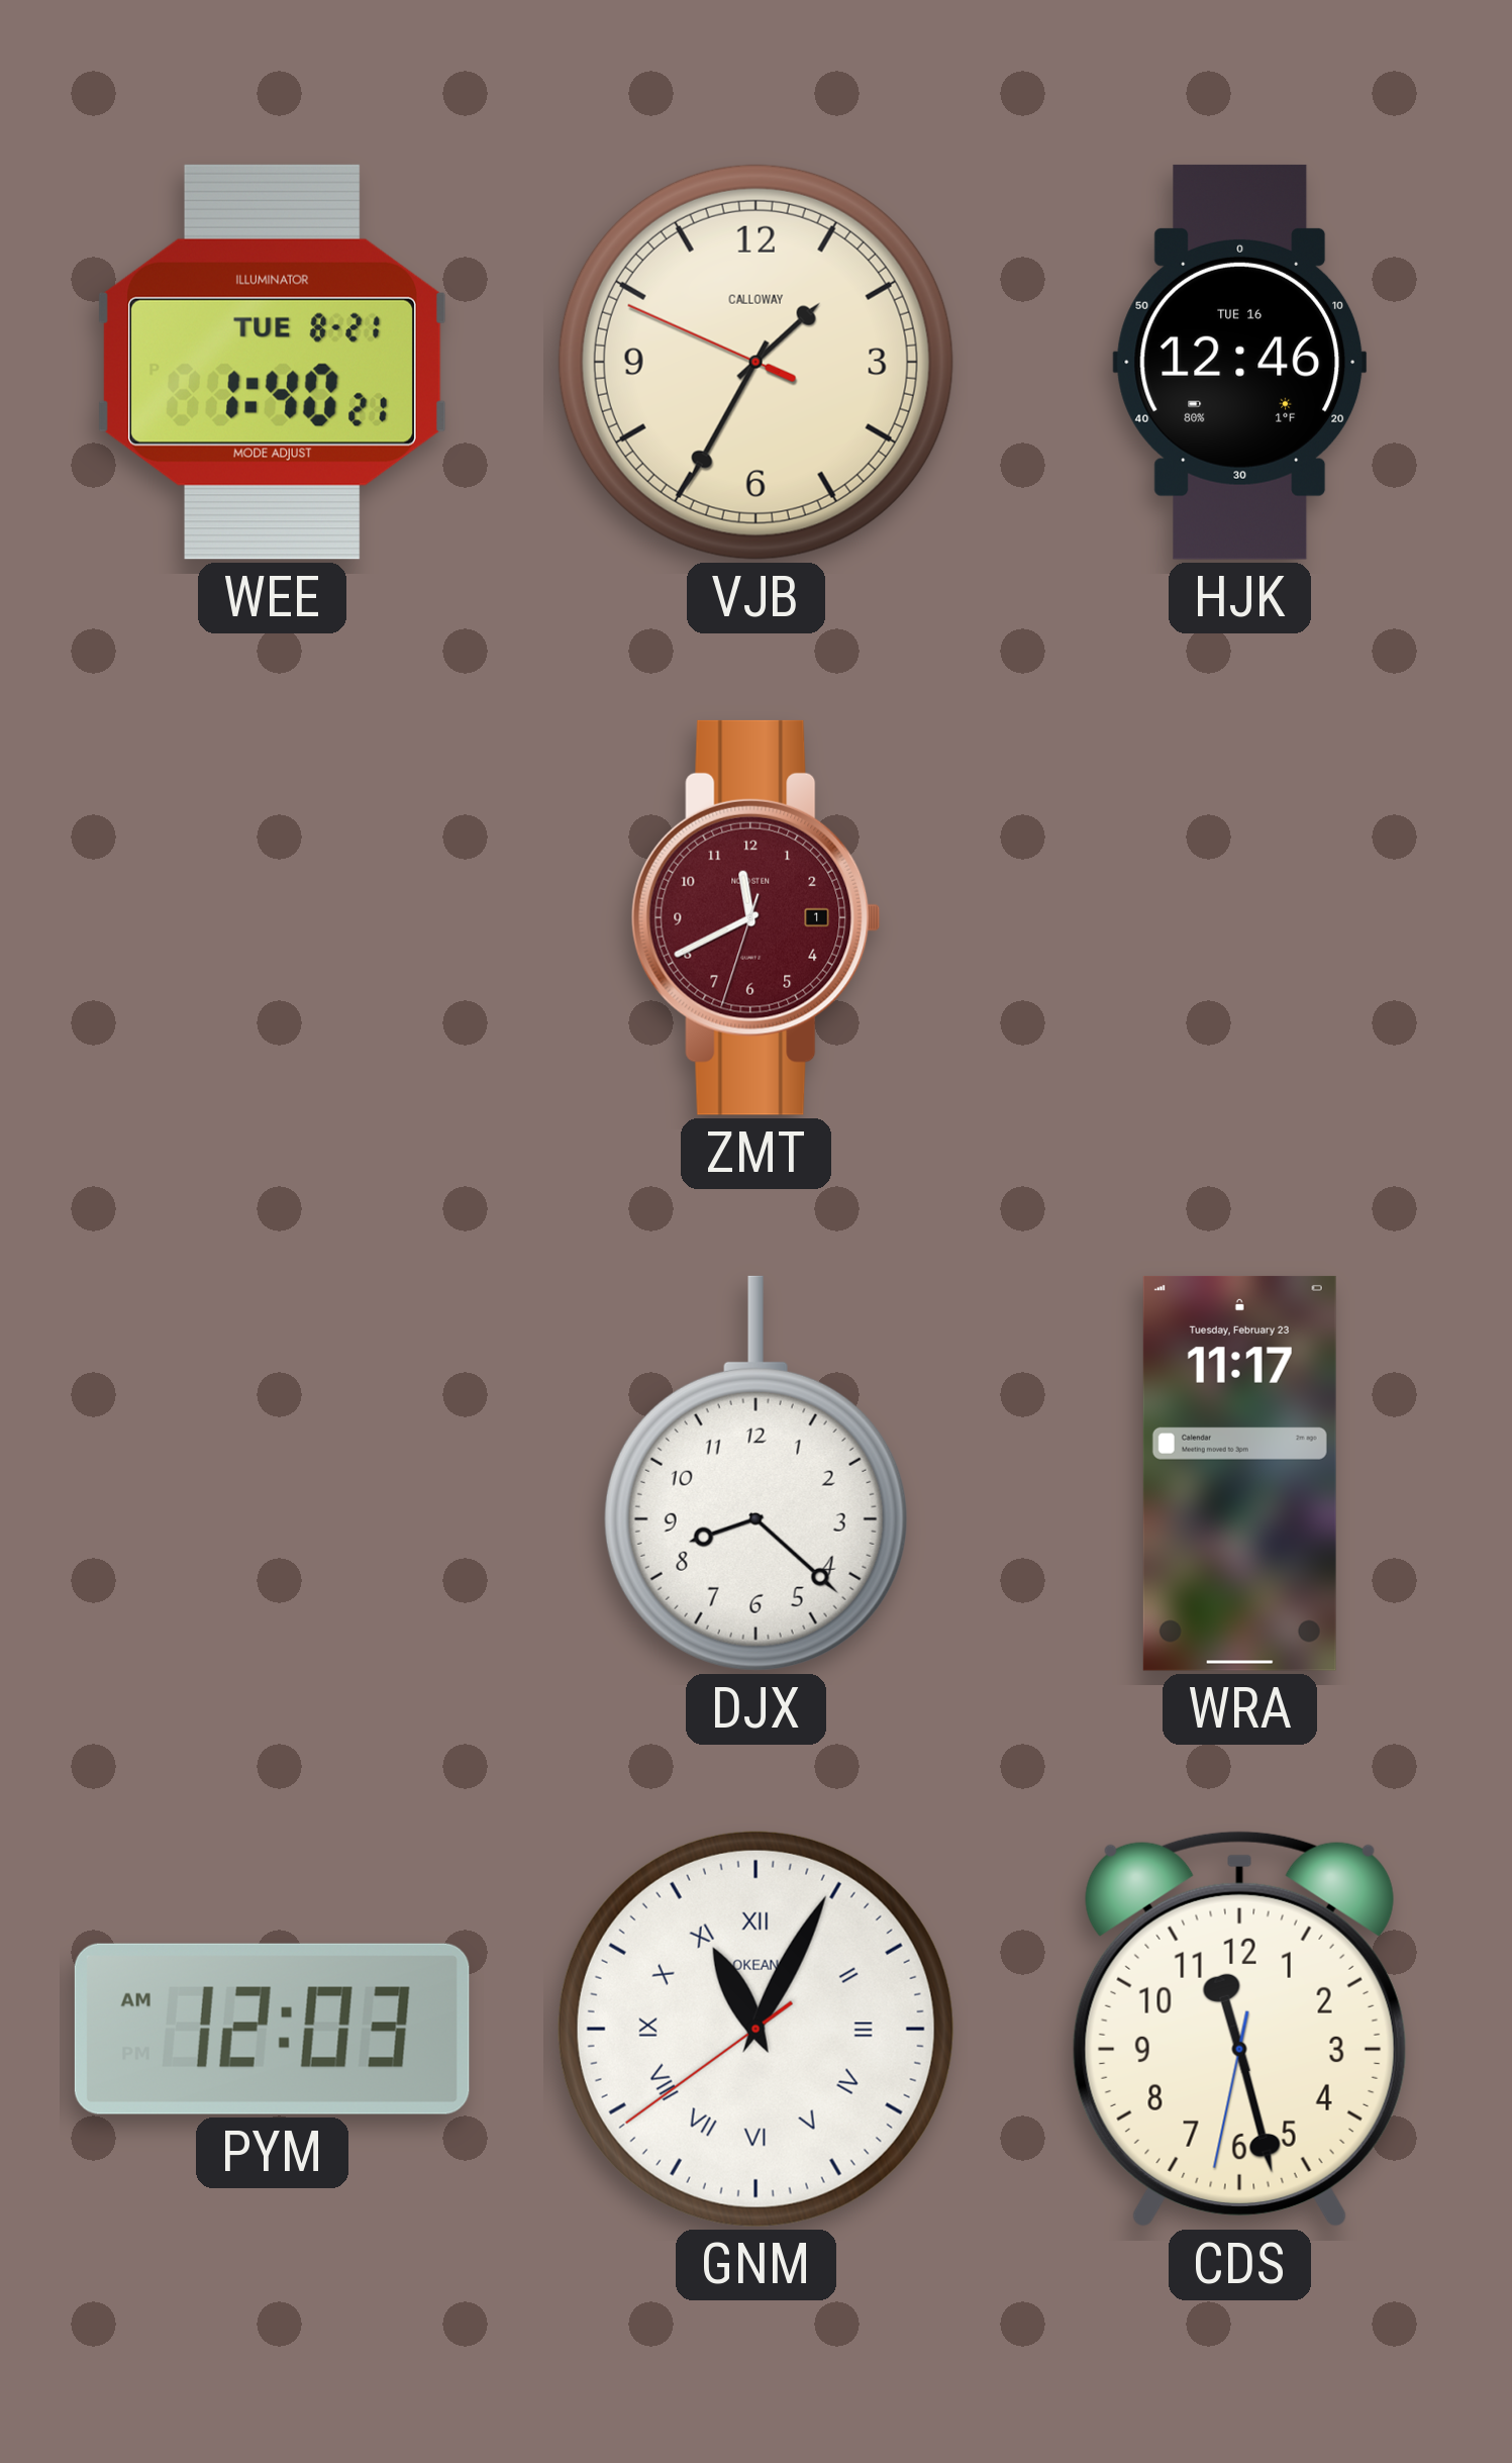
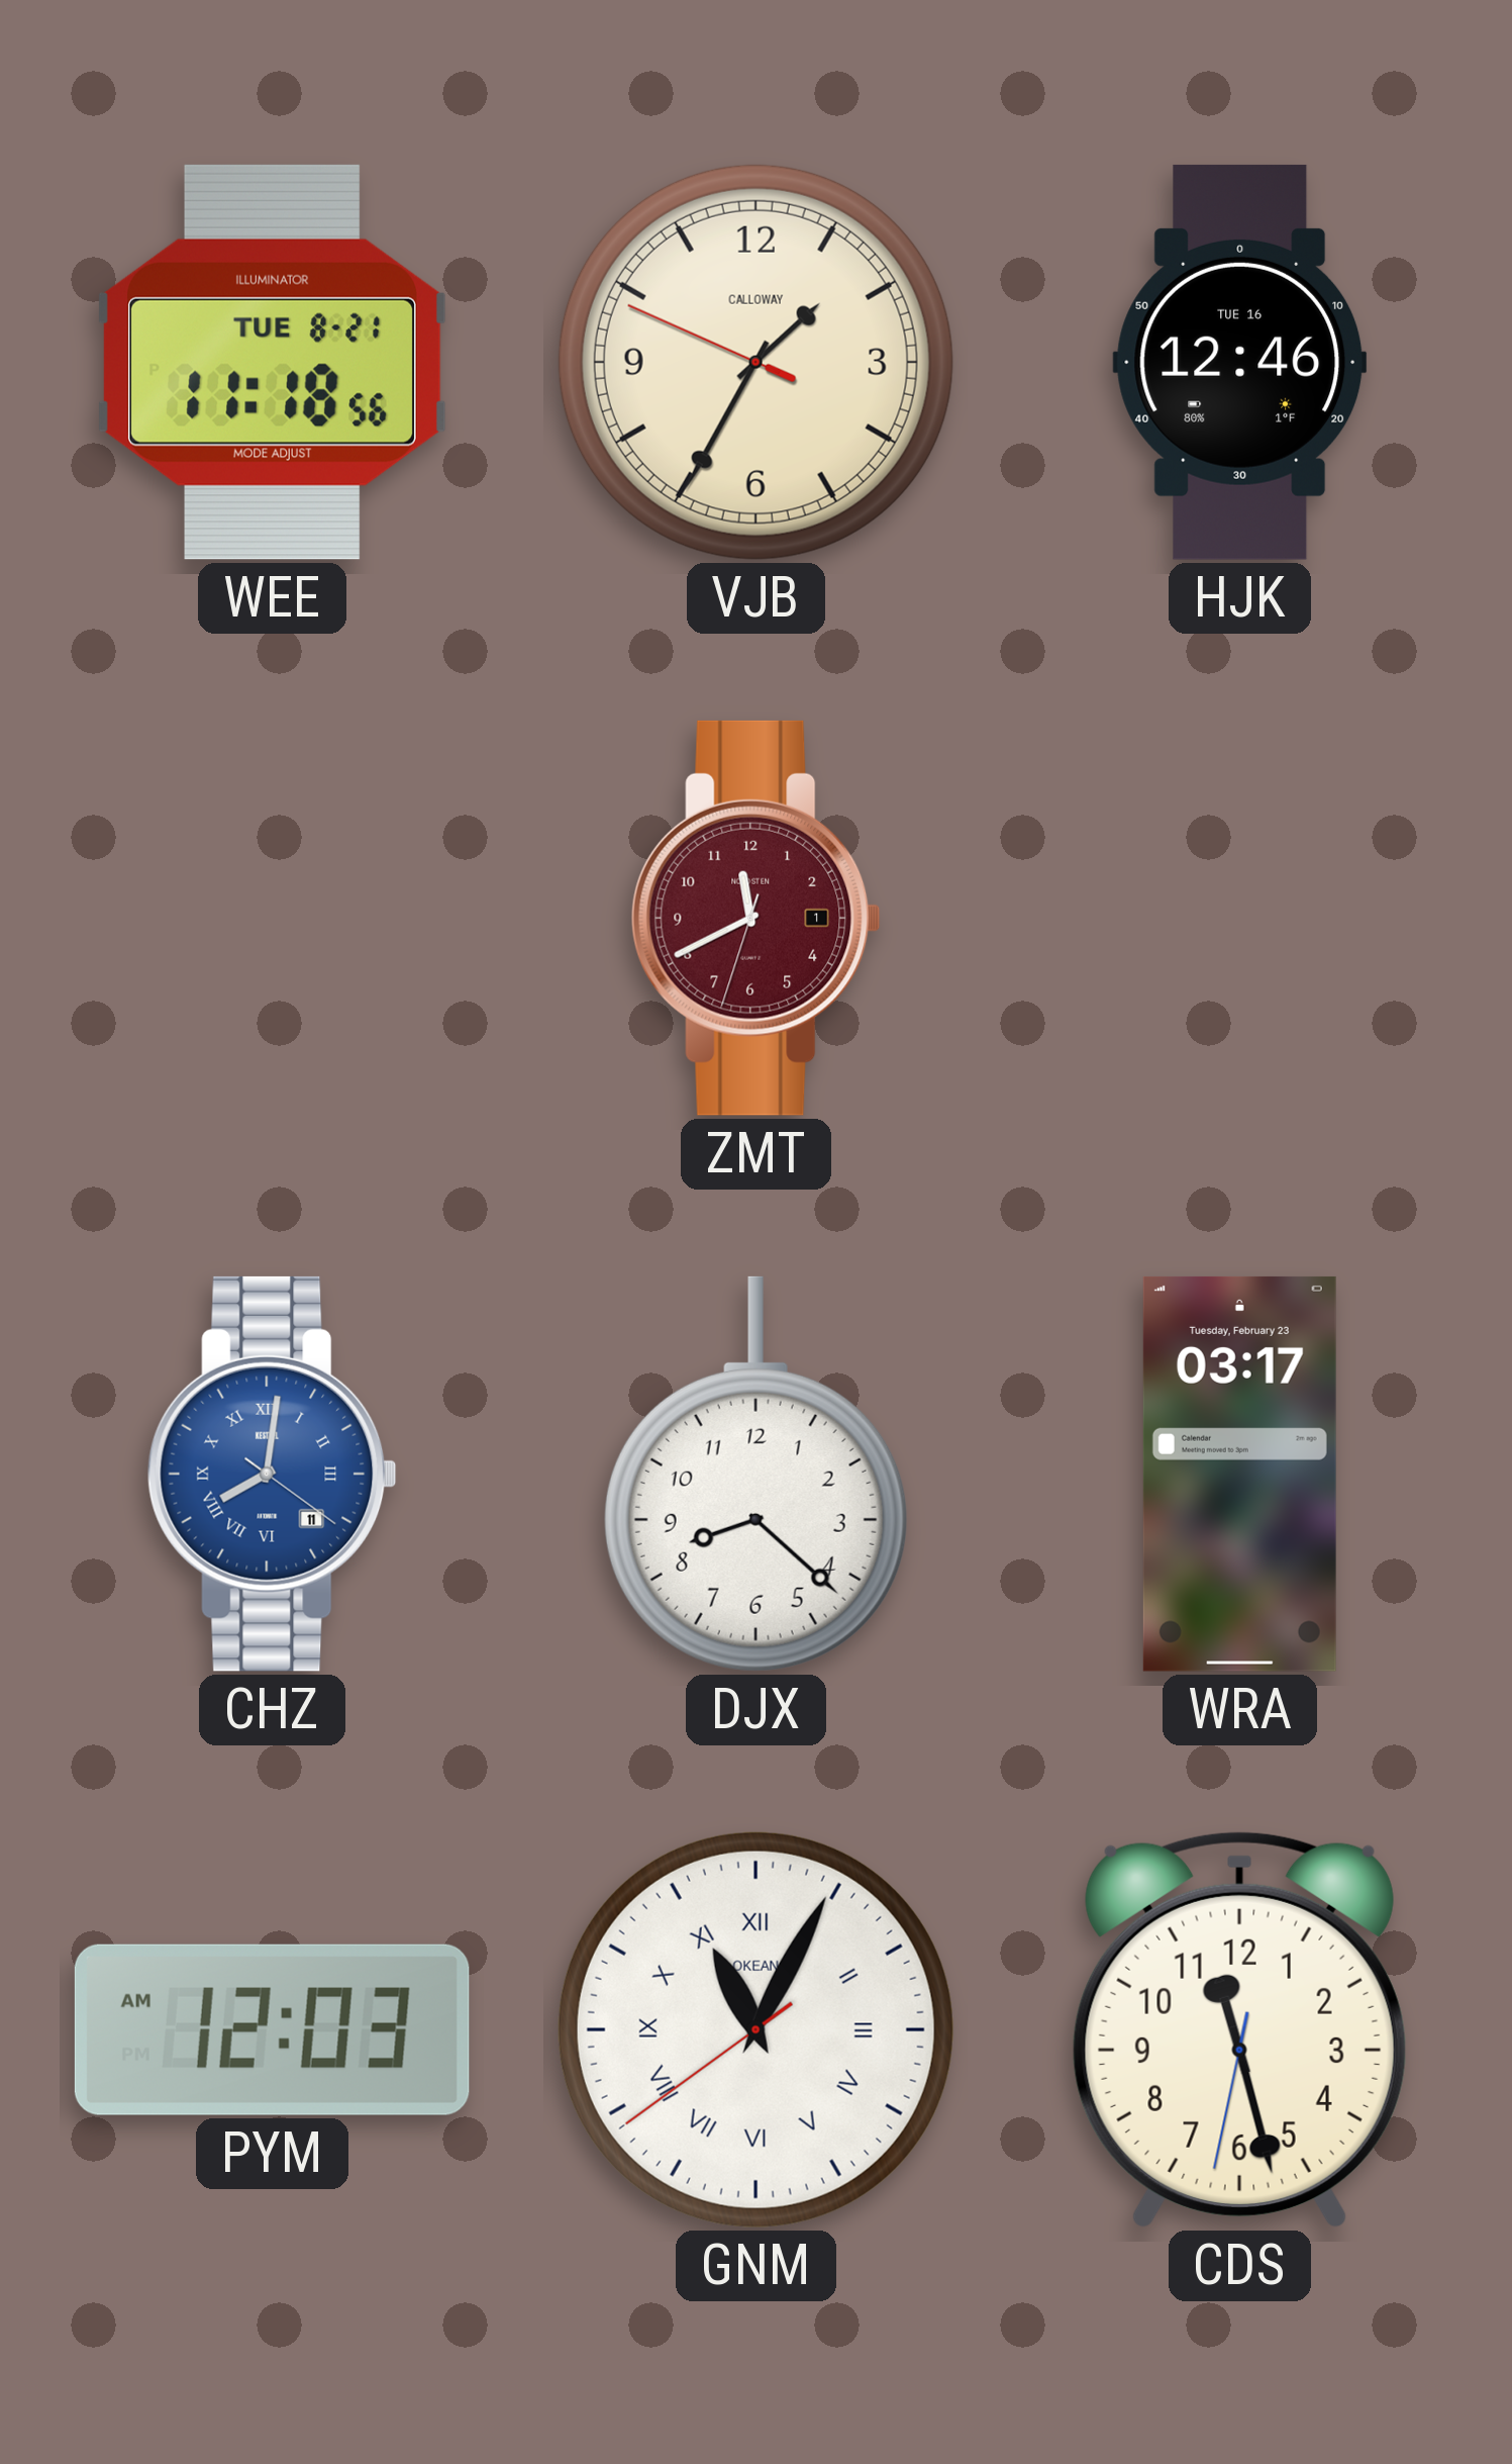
WEE: 1:40 -> 11:18
CHZ: none -> 8:01
WRA: 11:17 -> 03:17
